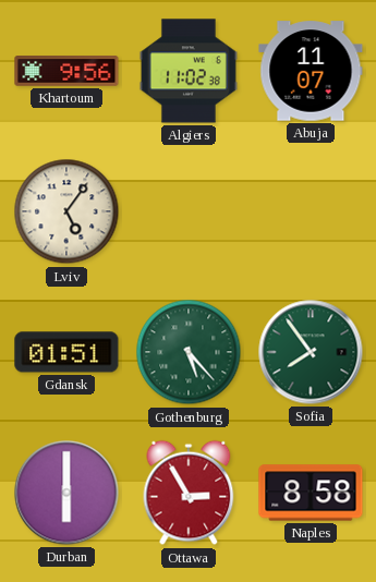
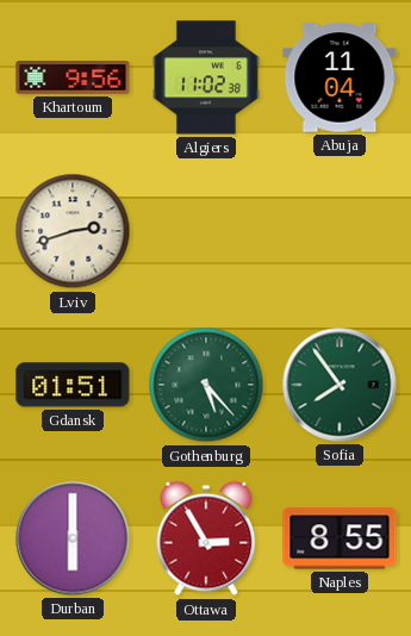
Abuja: 11:07 -> 11:04
Lviv: 5:06 -> 2:42
Naples: 8:58 -> 8:55
